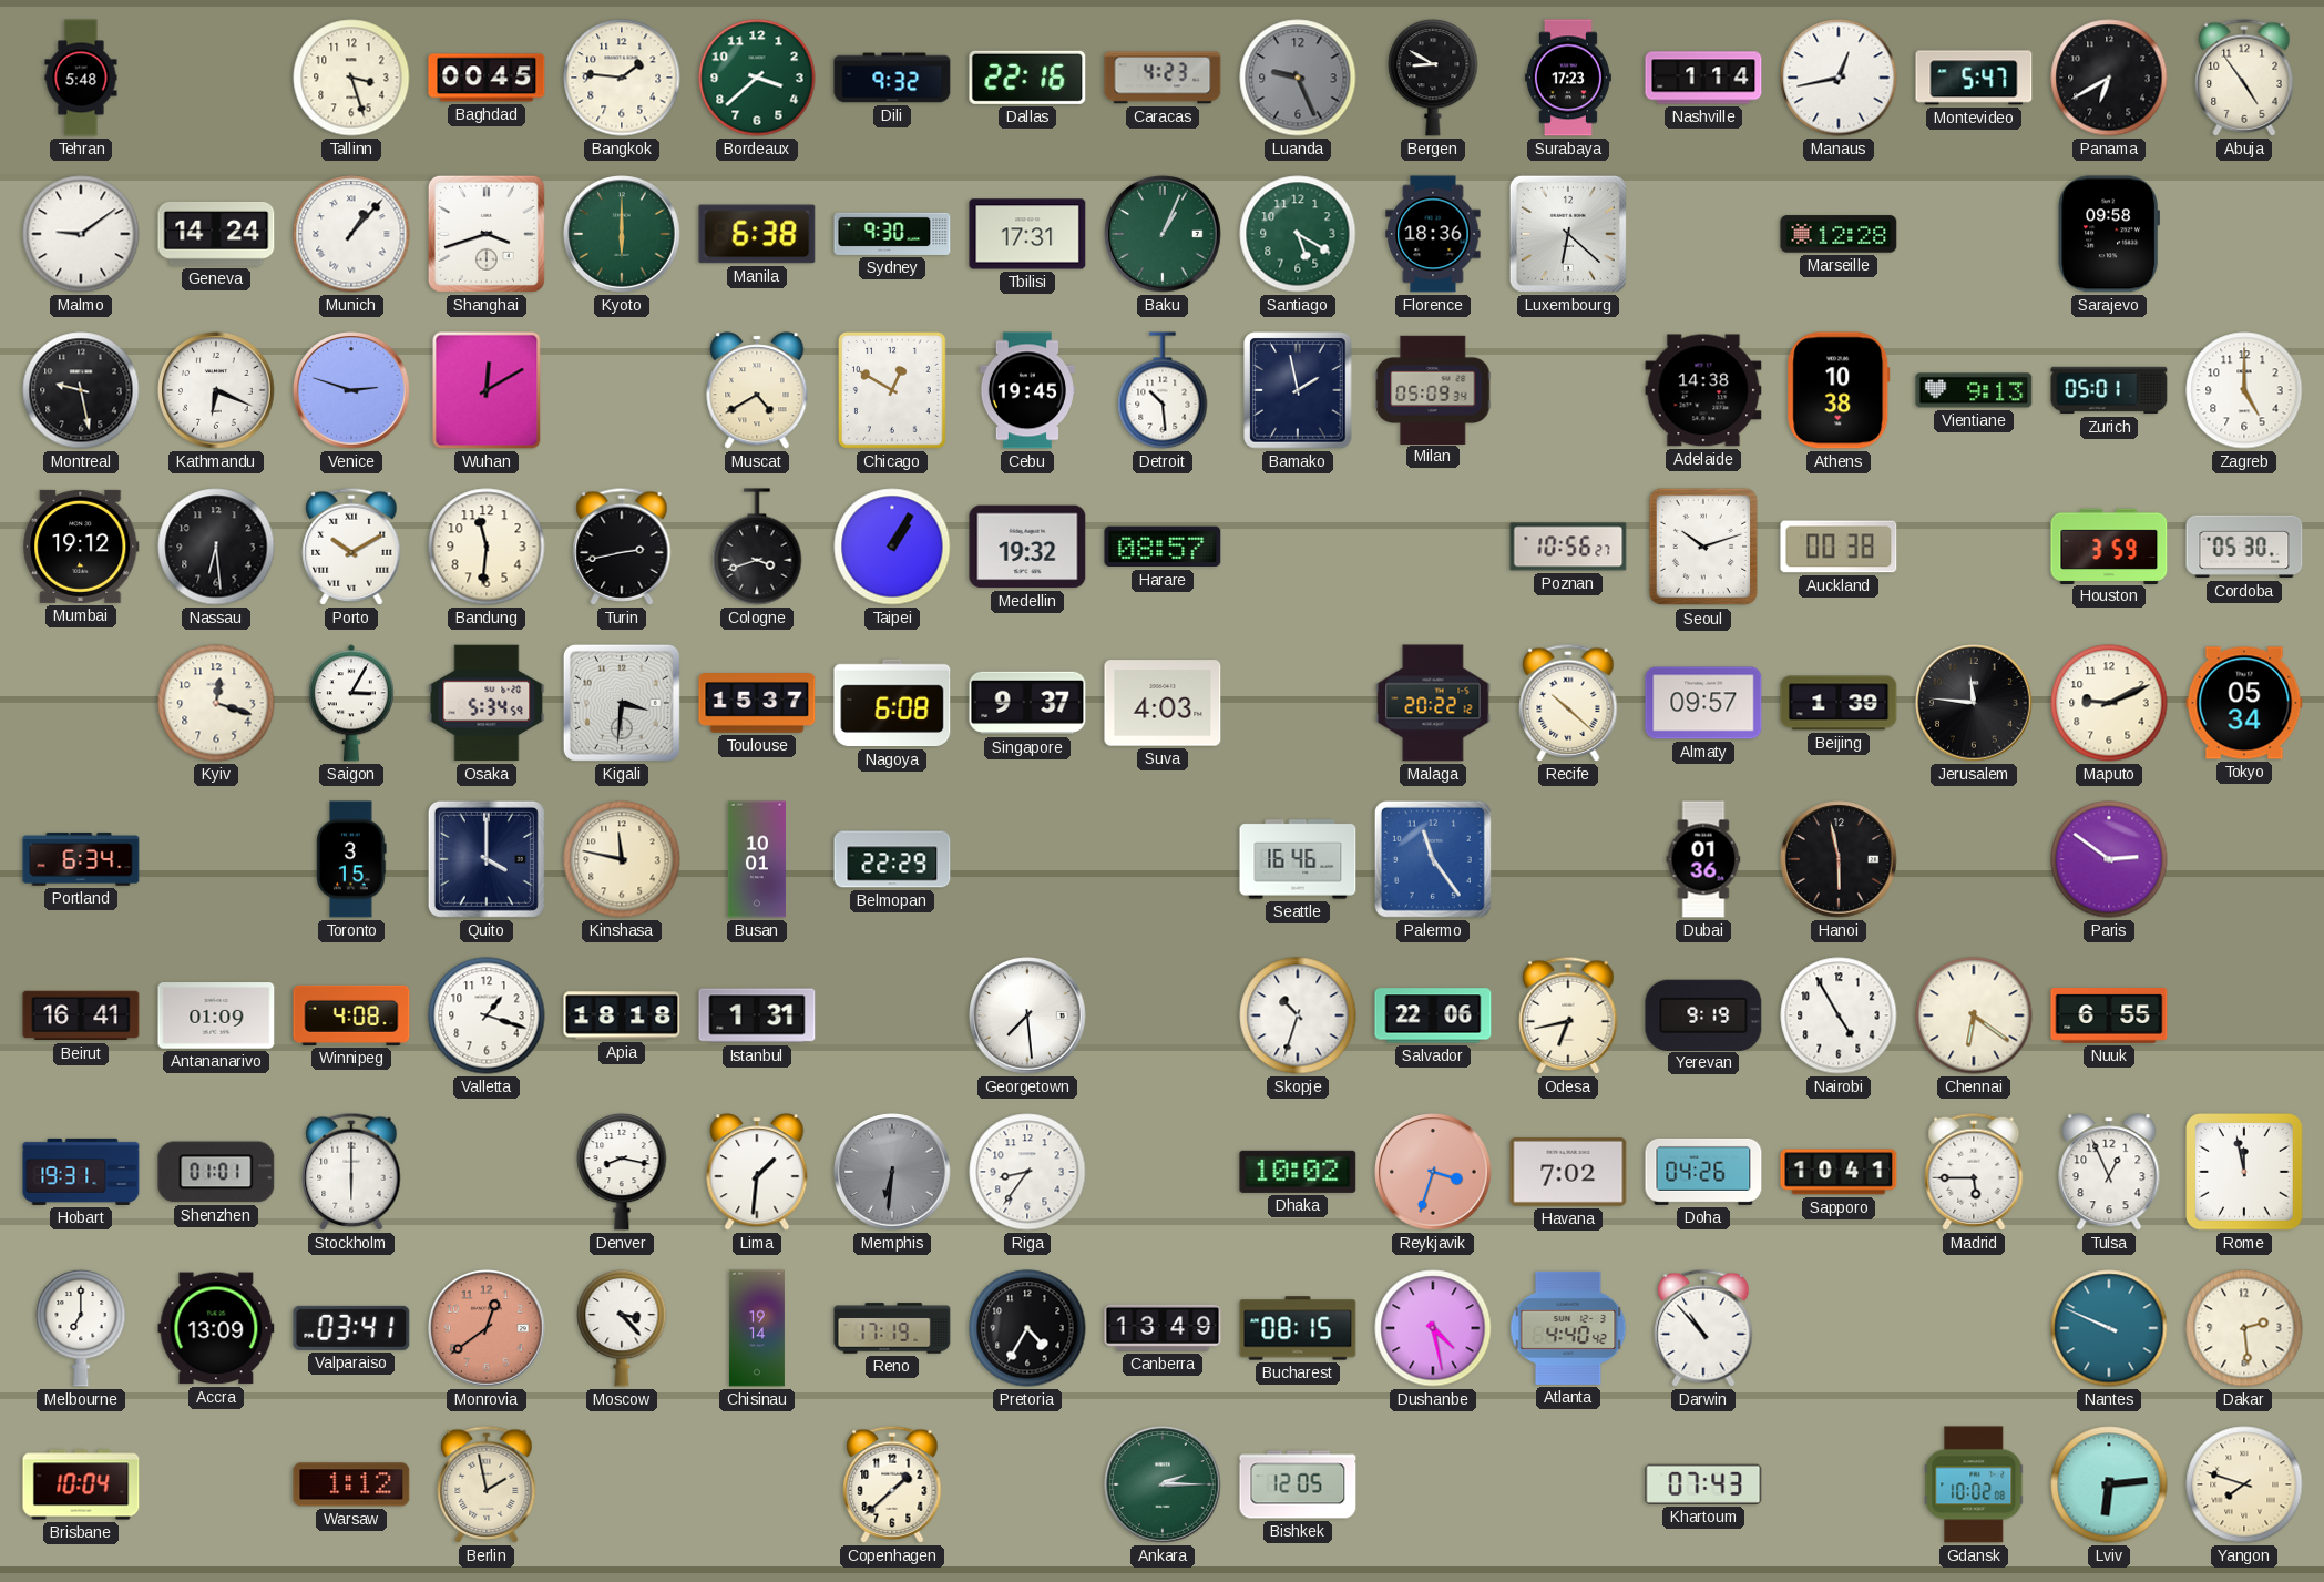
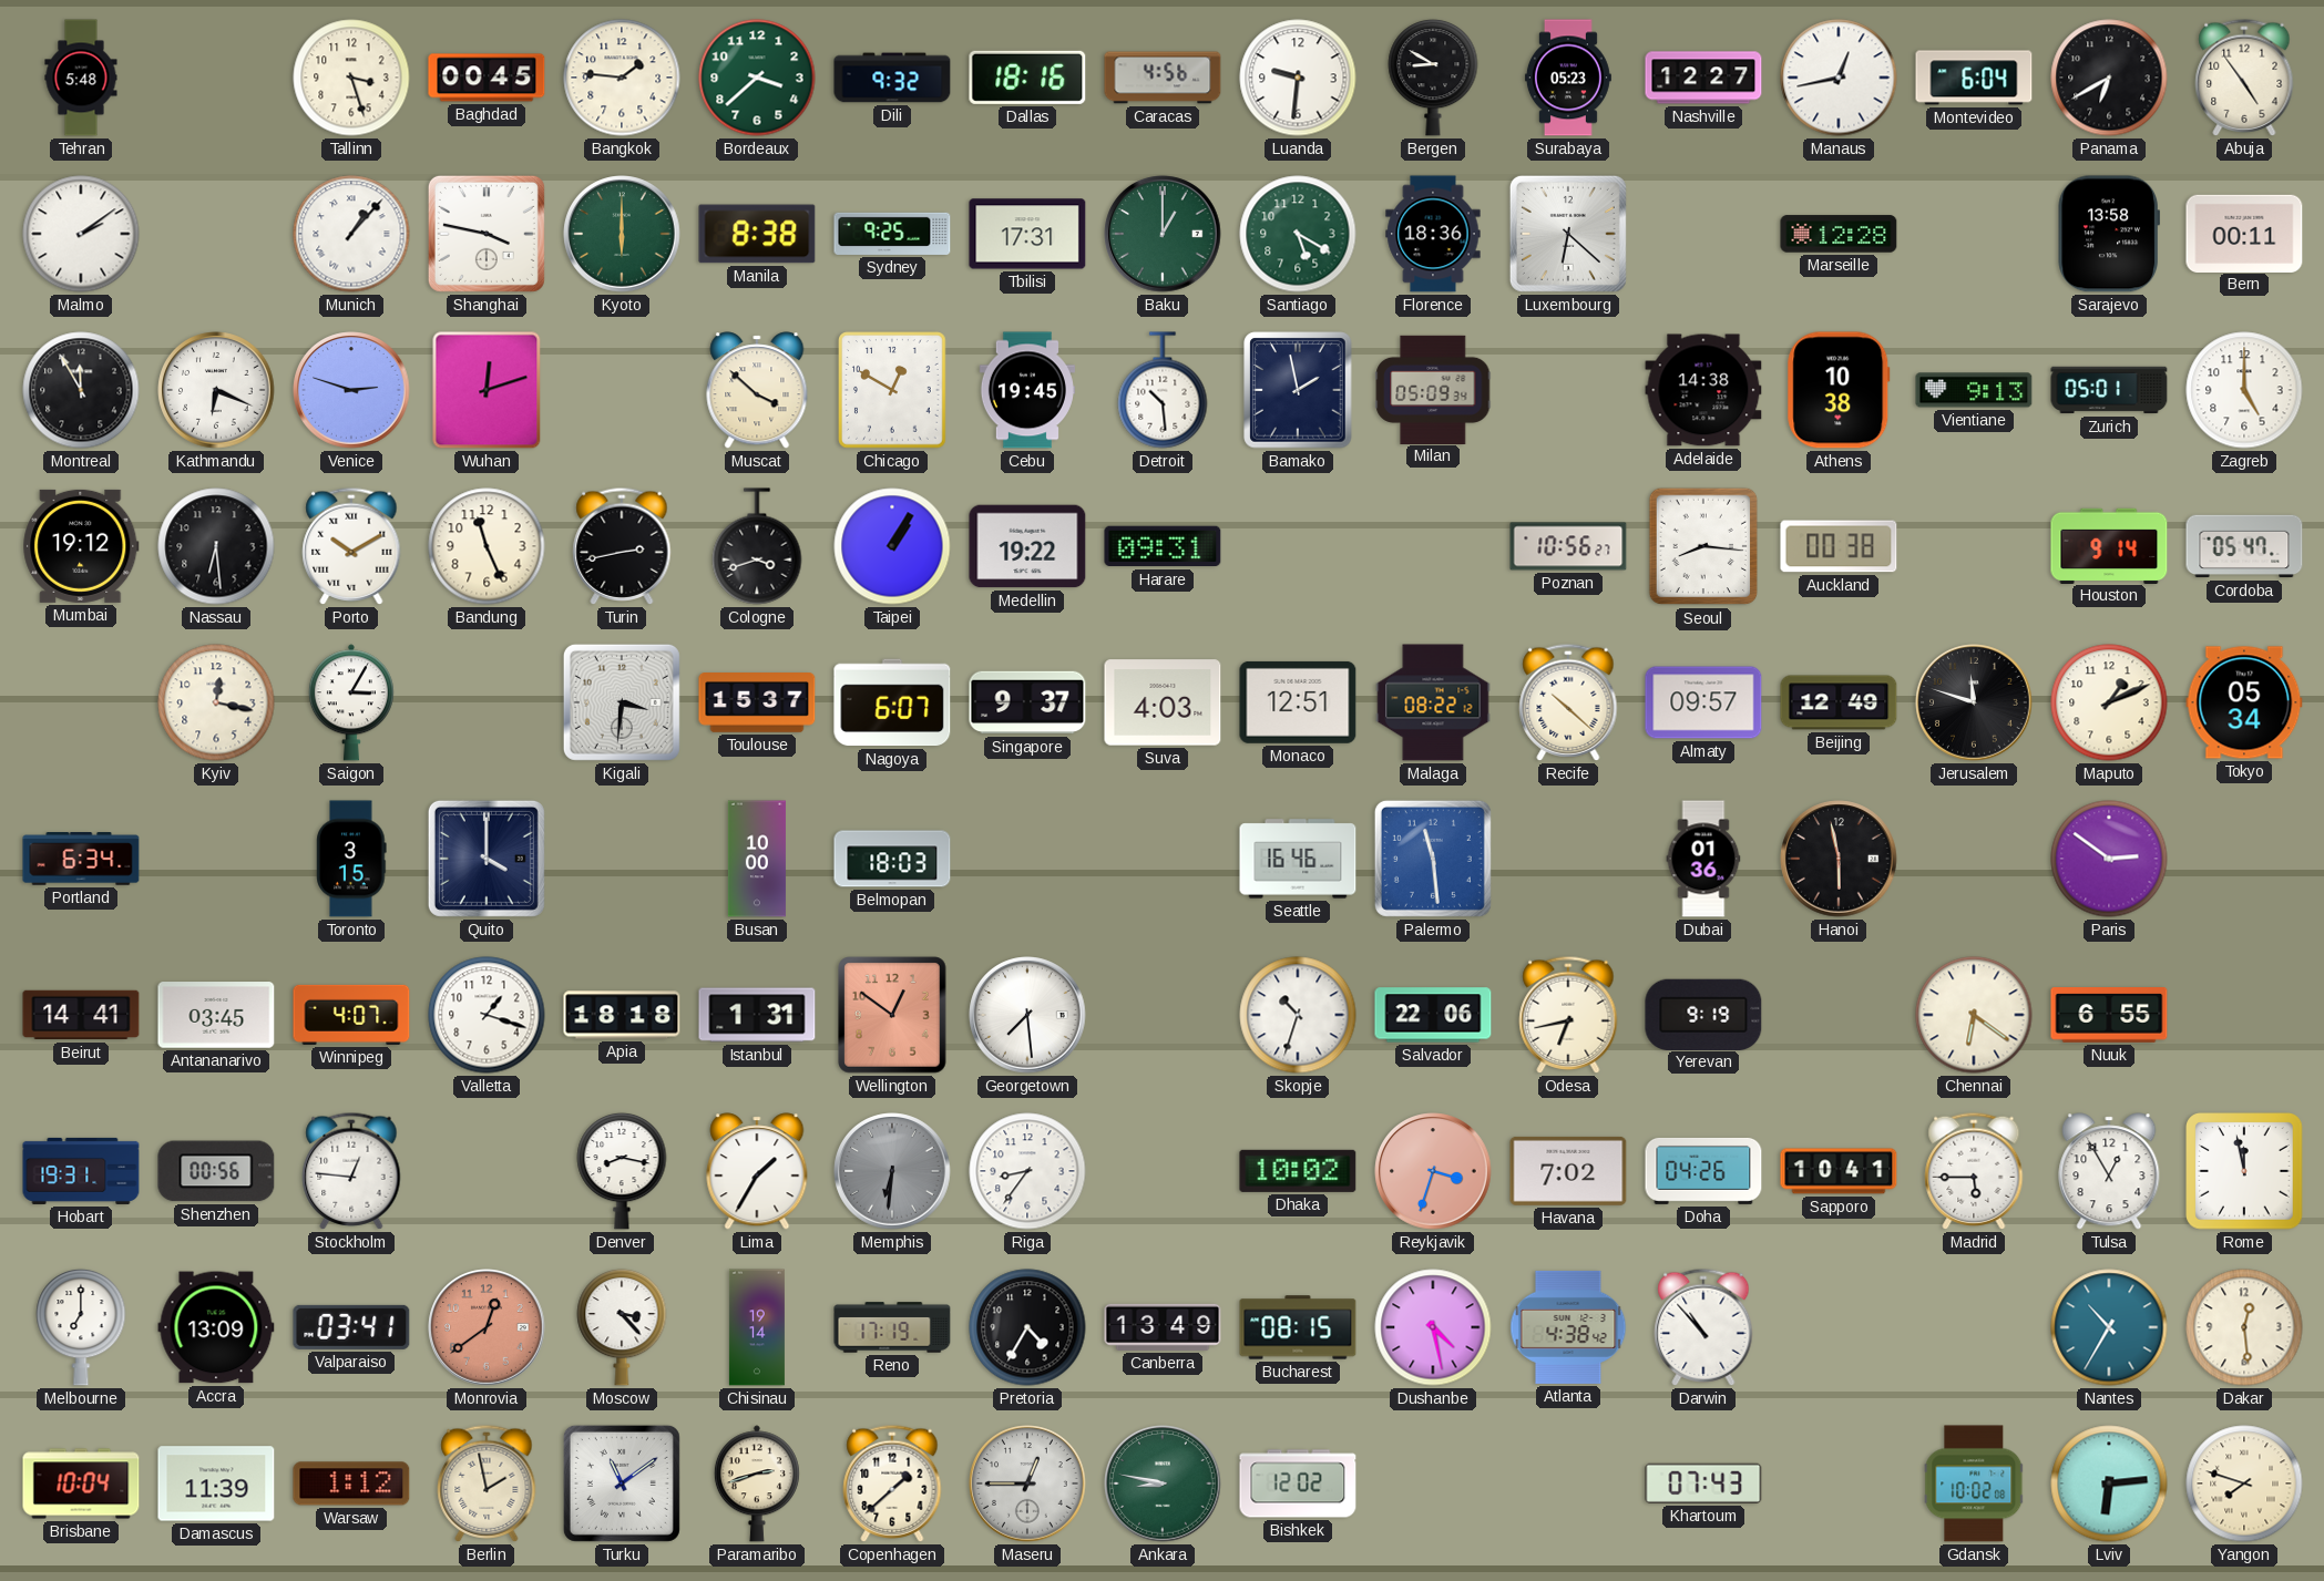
Dallas: 22:16 -> 18:16
Caracas: 4:23 -> 4:56
Luanda: 9:26 -> 9:31
Luanda dial: grey -> white
Surabaya: 17:23 -> 05:23
Nashville: 1:14 -> 12:27
Montevideo: 5:47 -> 6:04
Malmo: 9:09 -> 2:09
Geneva: 14:24 -> none
Shanghai: 3:42 -> 3:47
Manila: 6:38 -> 8:38
Sydney: 9:30 -> 9:25
Baku: 1:04 -> 1:00
Sarajevo: 09:58 -> 13:58
Bern: none -> 00:11
Montreal: 9:28 -> 11:55
Wuhan: 12:10 -> 12:12
Muscat: 4:40 -> 3:52
Bandung: 11:31 -> 11:26
Medellin: 19:32 -> 19:22
Harare: 08:57 -> 09:31
Seoul: 10:12 -> 8:16
Houston: 3:59 -> 9:14
Cordoba: 05:30 -> 05:47
Kyiv: 12:18 -> 12:17
Osaka: 5:34 -> none
Nagoya: 6:08 -> 6:07
Monaco: none -> 12:51
Malaga: 20:22 -> 08:22
Beijing: 1:39 -> 12:49
Jerusalem: 11:46 -> 11:48
Maputo: 9:11 -> 1:11
Kinshasa: 11:47 -> none
Busan: 10:01 -> 10:00
Belmopan: 22:29 -> 18:03
Palermo: 11:24 -> 11:29
Beirut: 16:41 -> 14:41
Antananarivo: 01:09 -> 03:45
Winnipeg: 4:08 -> 4:07
Wellington: none -> 12:51
Nairobi: 4:55 -> none
Shenzhen: 01:01 -> 00:56
Stockholm: 6:00 -> 12:46
Lima: 1:31 -> 1:35
Tulsa: 12:56 -> 12:55
Atlanta: 4:40 -> 4:38
Nantes: 9:49 -> 10:35
Dakar: 2:29 -> 12:29
Damascus: none -> 11:39
Turku: none -> 11:09
Paramaribo: none -> 2:42
Maseru: none -> 12:45
Ankara: 2:15 -> 8:47
Bishkek: 12:05 -> 12:02
